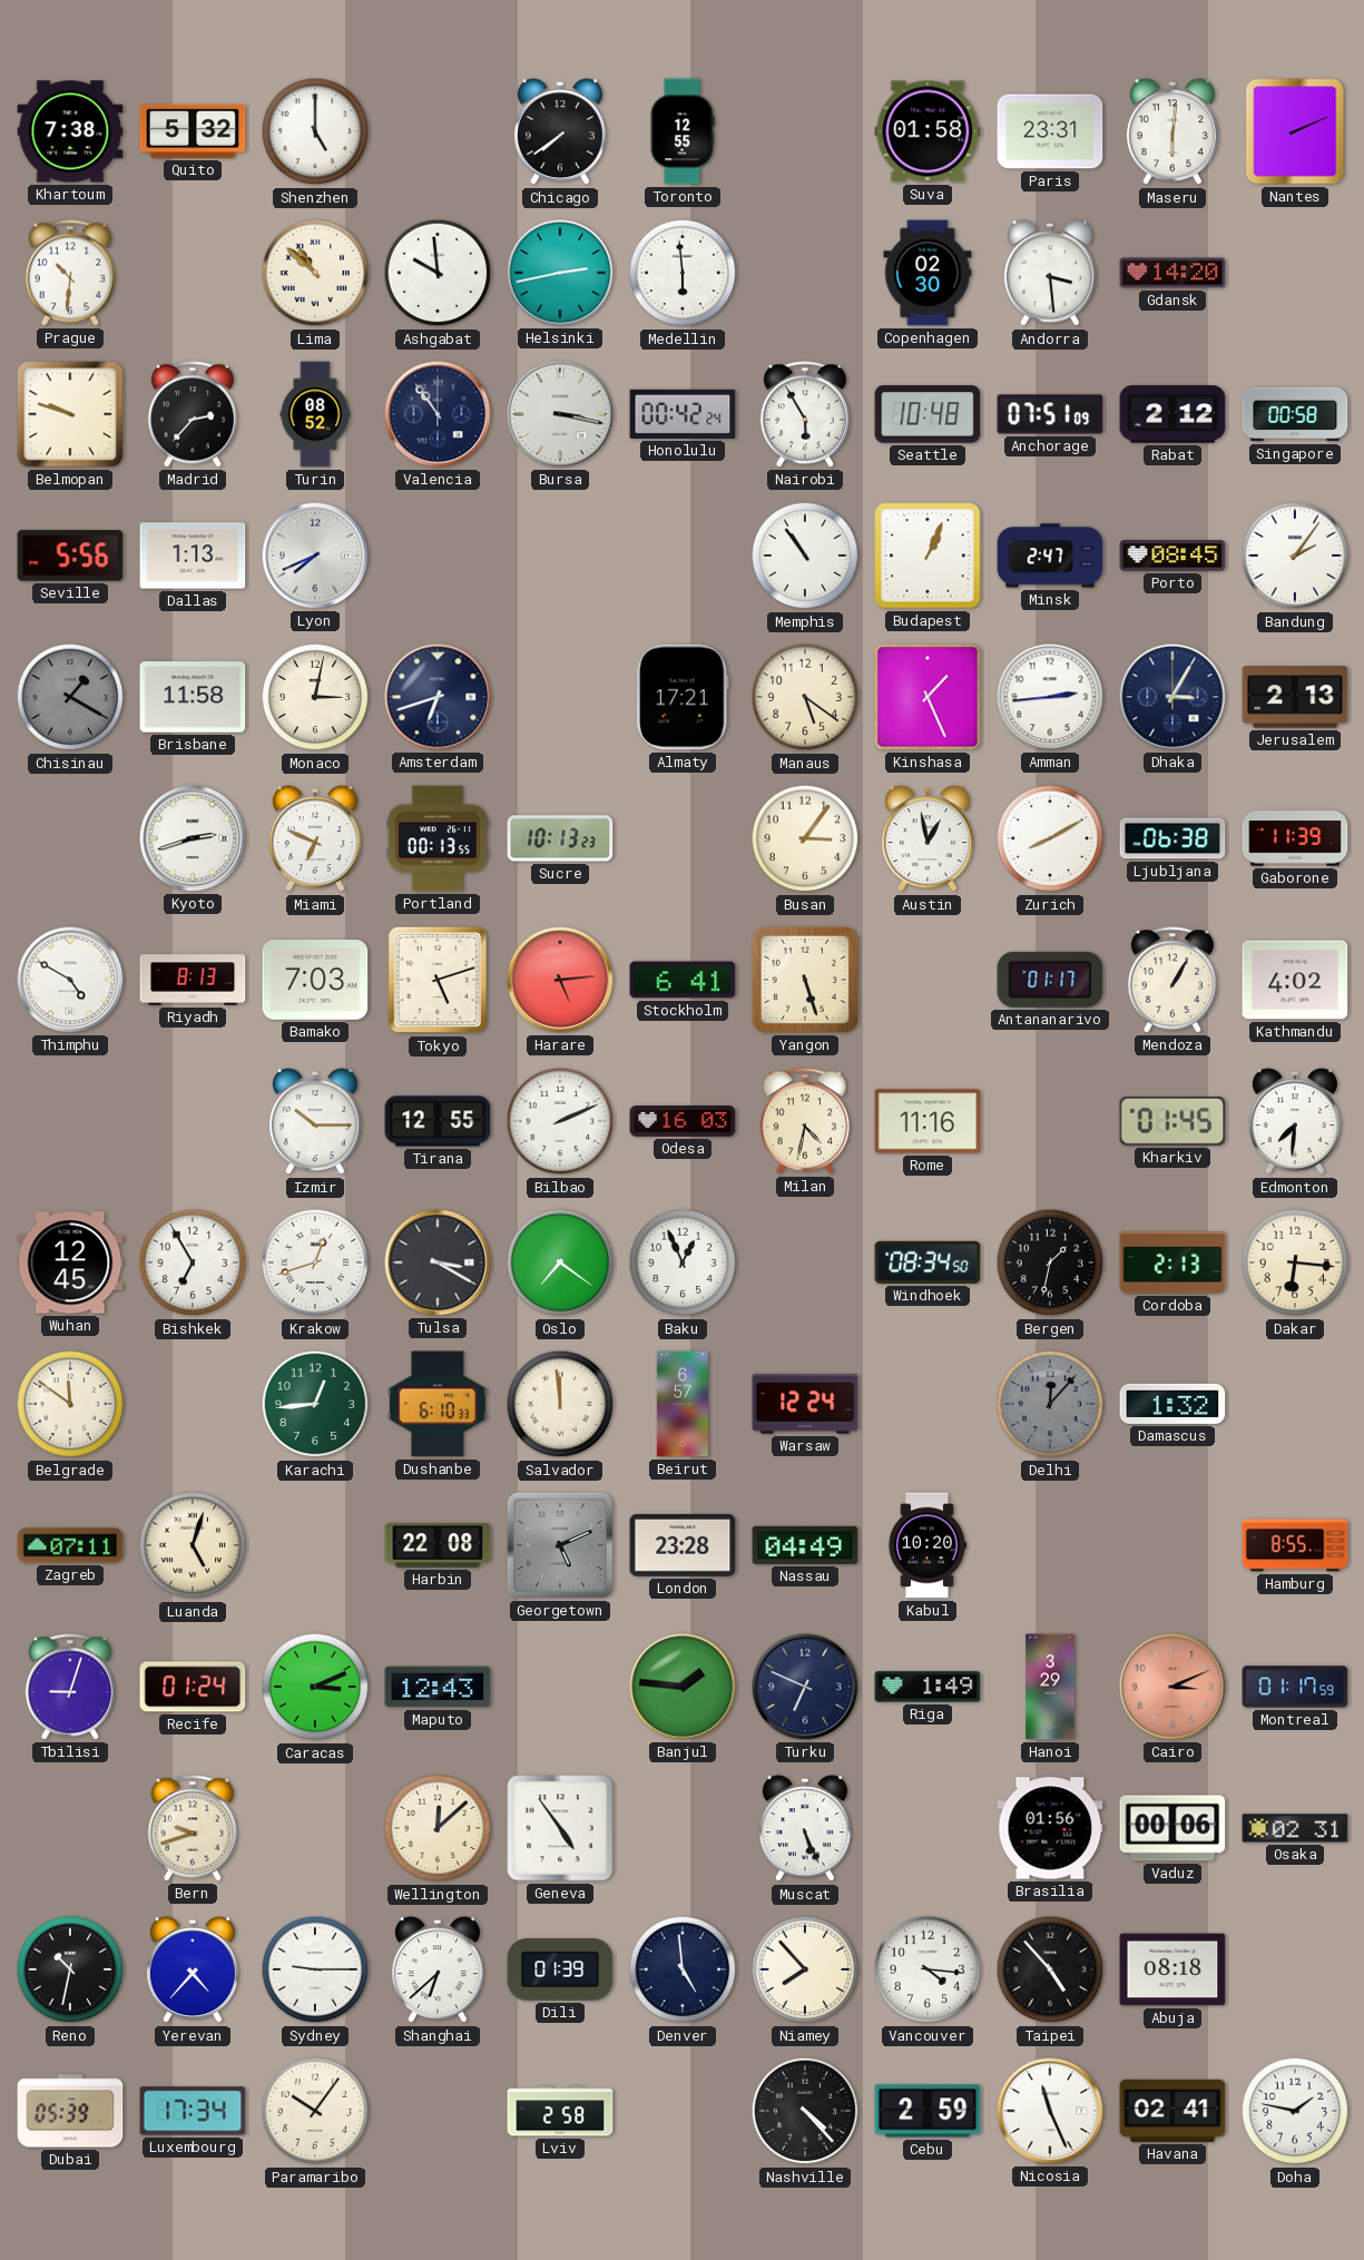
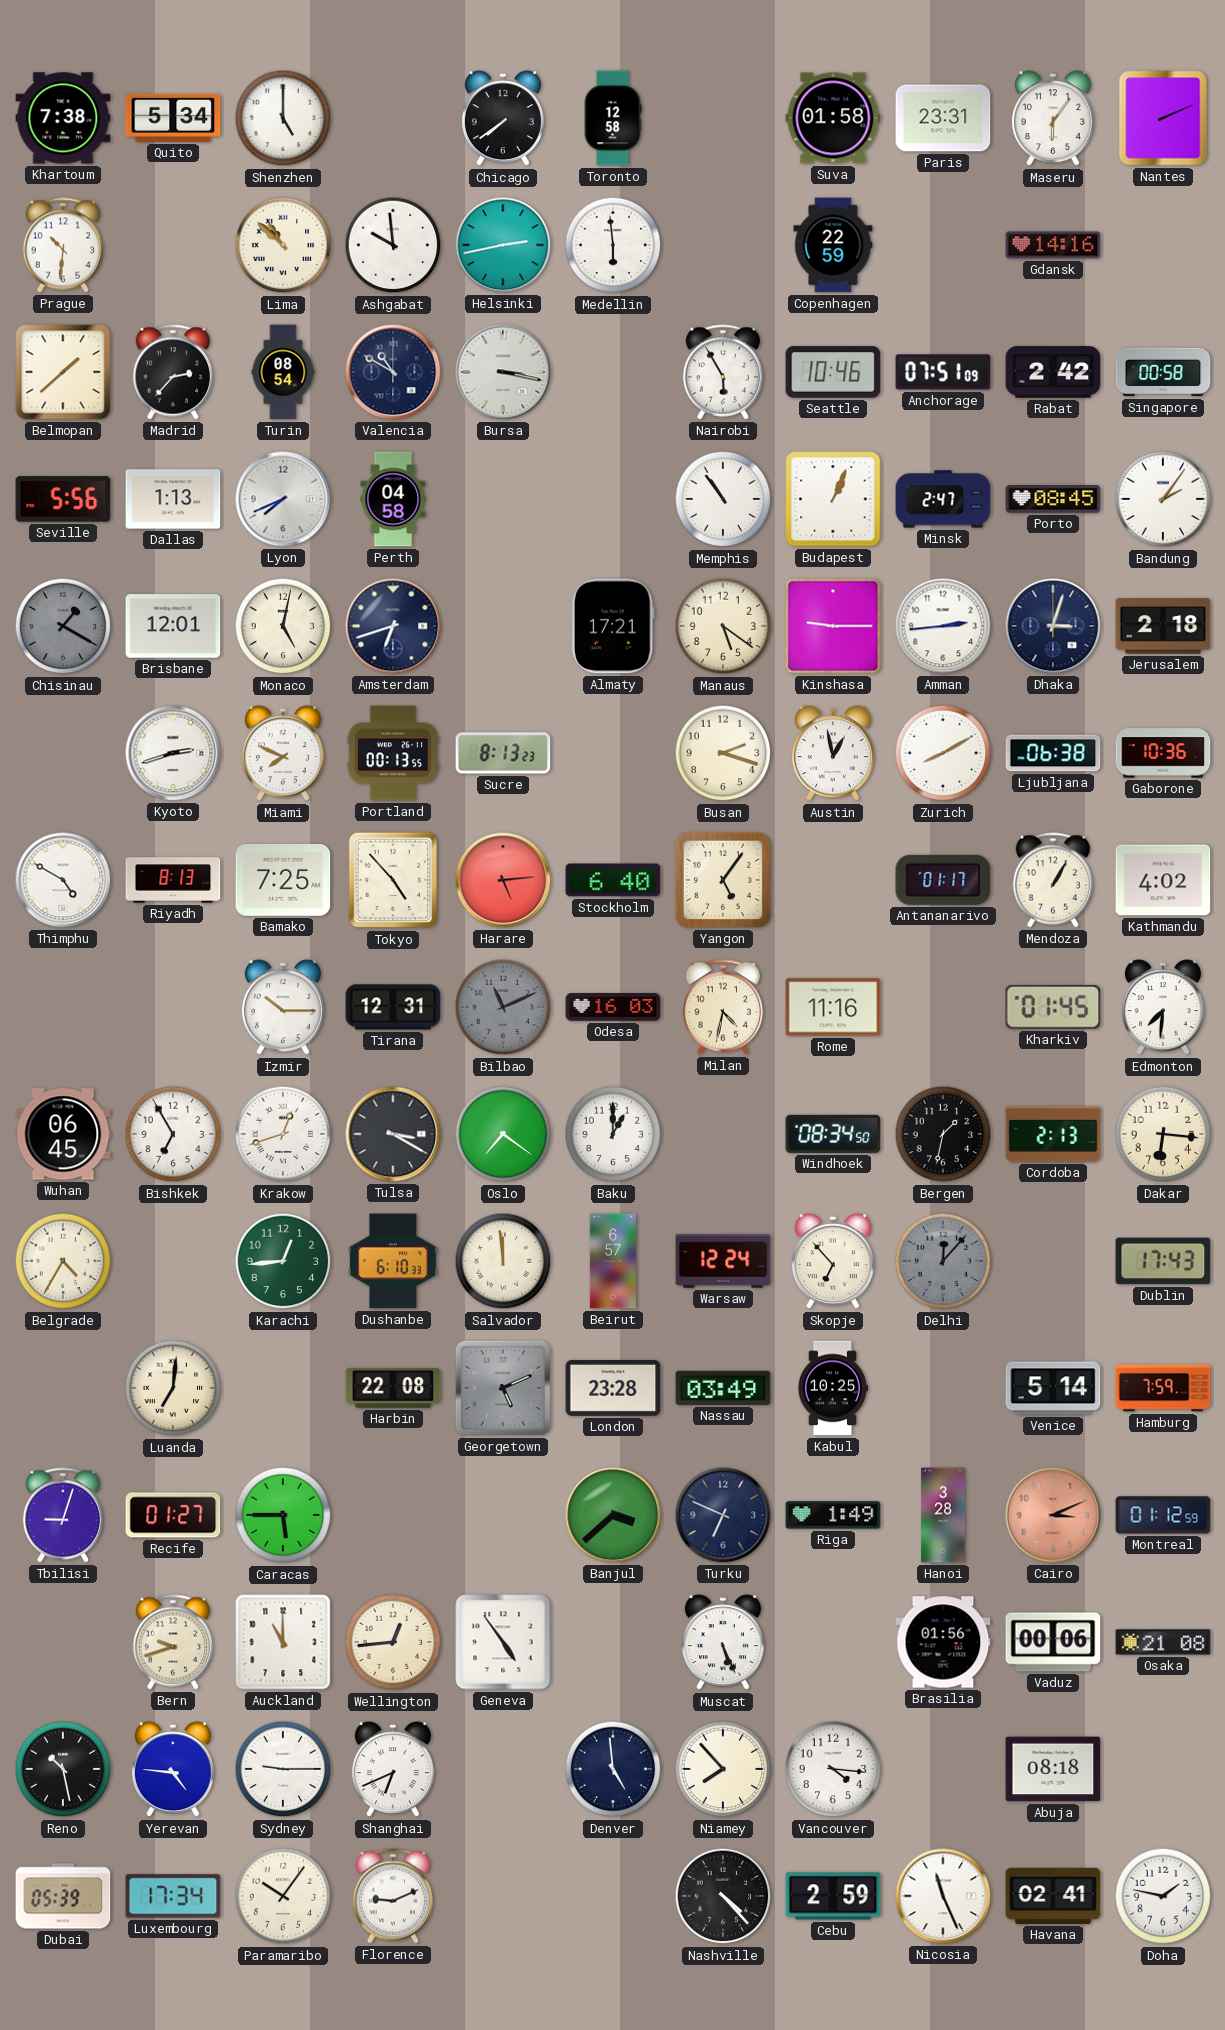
Quito: 5:32 -> 5:34
Toronto: 12:55 -> 12:58
Maseru: 6:01 -> 6:06
Copenhagen: 02:30 -> 22:59
Andorra: 3:29 -> none
Gdansk: 14:20 -> 14:16
Belmopan: 9:48 -> 1:38
Turin: 08:52 -> 08:54
Valencia: 10:54 -> 10:50
Honolulu: 00:42 -> none
Seattle: 10:48 -> 10:46
Rabat: 2:12 -> 2:42
Perth: none -> 04:58
Brisbane: 11:58 -> 12:01
Monaco: 3:02 -> 5:02
Kinshasa: 1:26 -> 9:15
Dhaka: 3:05 -> 3:03
Jerusalem: 2:13 -> 2:18
Miami: 6:49 -> 7:49
Sucre: 10:13 -> 8:13
Busan: 3:06 -> 2:18
Gaborone: 11:39 -> 10:36
Bamako: 7:03 -> 7:25
Tokyo: 5:12 -> 4:53
Stockholm: 6:41 -> 6:40
Yangon: 5:27 -> 5:06
Tirana: 12:55 -> 12:31
Bilbao: 2:11 -> 11:11
Bilbao dial: white -> grey
Wuhan: 12:45 -> 06:45
Baku: 12:56 -> 1:00
Belgrade: 11:51 -> 4:35
Skopje: none -> 6:53
Damascus: 1:32 -> none
Dublin: none -> 17:43
Zagreb: 07:11 -> none
Luanda: 5:03 -> 7:01
Nassau: 04:49 -> 03:49
Kabul: 10:20 -> 10:25
Venice: none -> 5:14
Hamburg: 8:55 -> 7:59
Recife: 01:24 -> 01:27
Caracas: 3:11 -> 5:45
Maputo: 12:43 -> none
Banjul: 1:46 -> 3:38
Hanoi: 3:29 -> 3:28
Montreal: 01:17 -> 01:12
Auckland: none -> 11:00
Wellington: 12:08 -> 12:44
Osaka: 02:31 -> 21:08
Reno: 10:32 -> 10:28
Yerevan: 4:37 -> 4:46
Shanghai: 6:38 -> 6:41
Dili: 01:39 -> none
Taipei: 4:53 -> none
Florence: none -> 9:11
Lviv: 2:58 -> none
